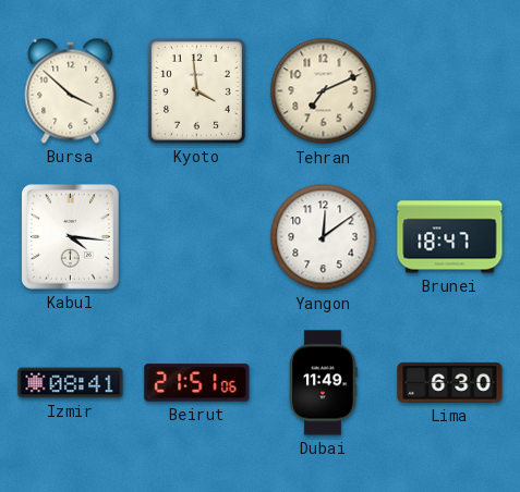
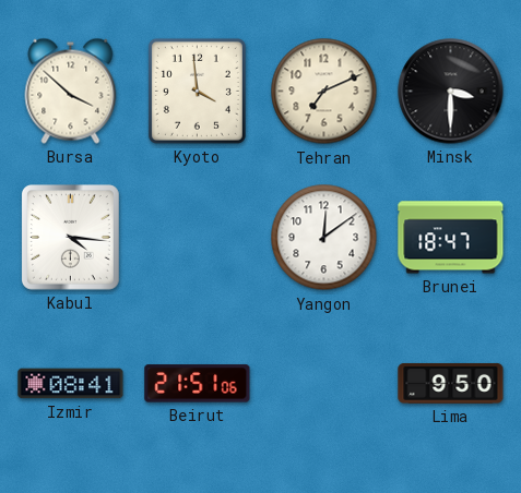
Minsk: none -> 3:30
Dubai: 11:49 -> none
Lima: 6:30 -> 9:50
